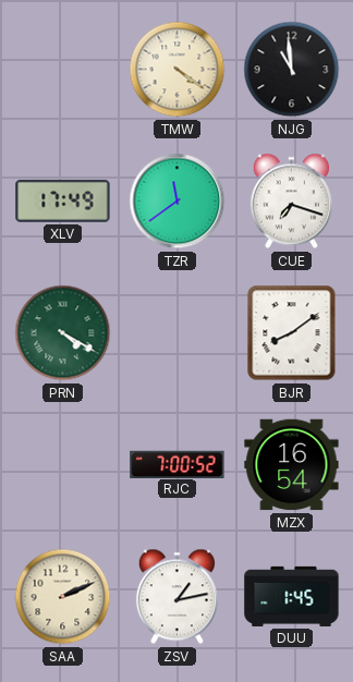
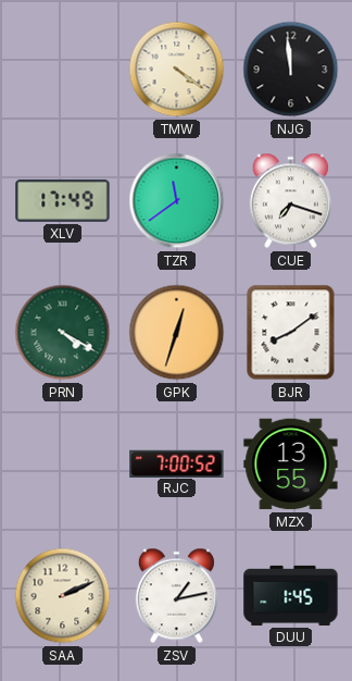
NJG: 10:59 -> 11:59
GPK: none -> 12:33
MZX: 16:54 -> 13:55
